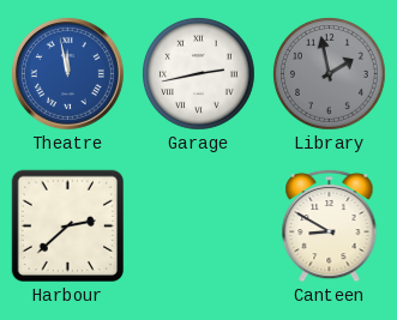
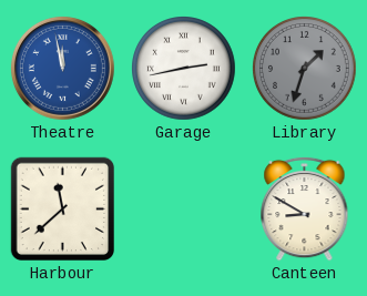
Library: 1:58 -> 1:33
Harbour: 2:38 -> 11:38
